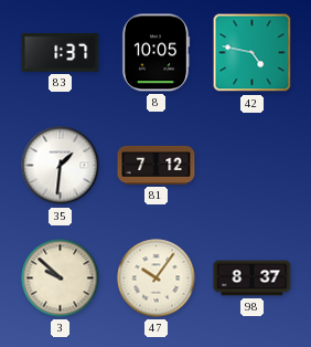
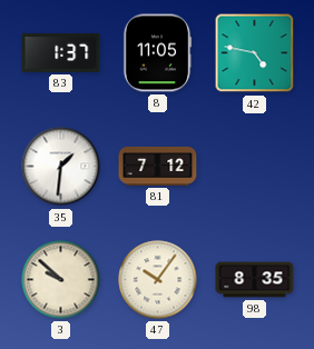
8: 10:05 -> 11:05
98: 8:37 -> 8:35
